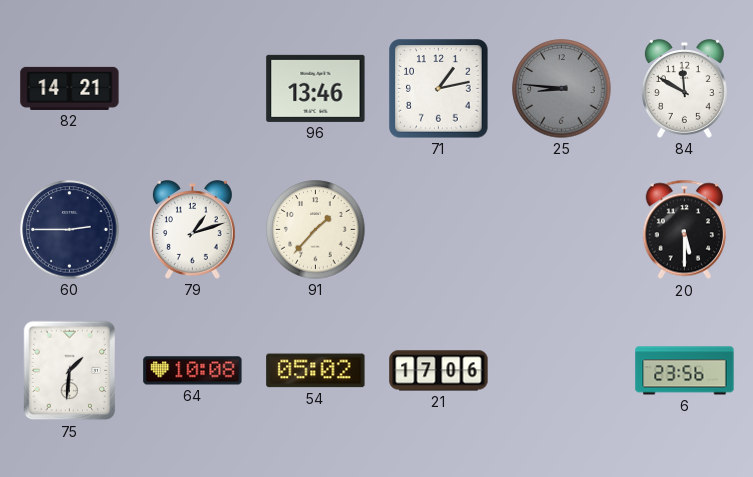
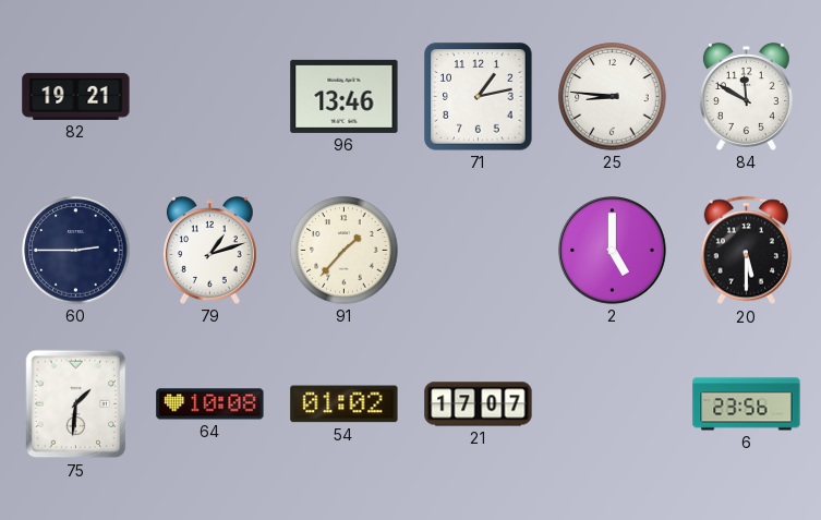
82: 14:21 -> 19:21
25 dial: grey -> white
2: none -> 5:00
54: 05:02 -> 01:02
21: 17:06 -> 17:07
